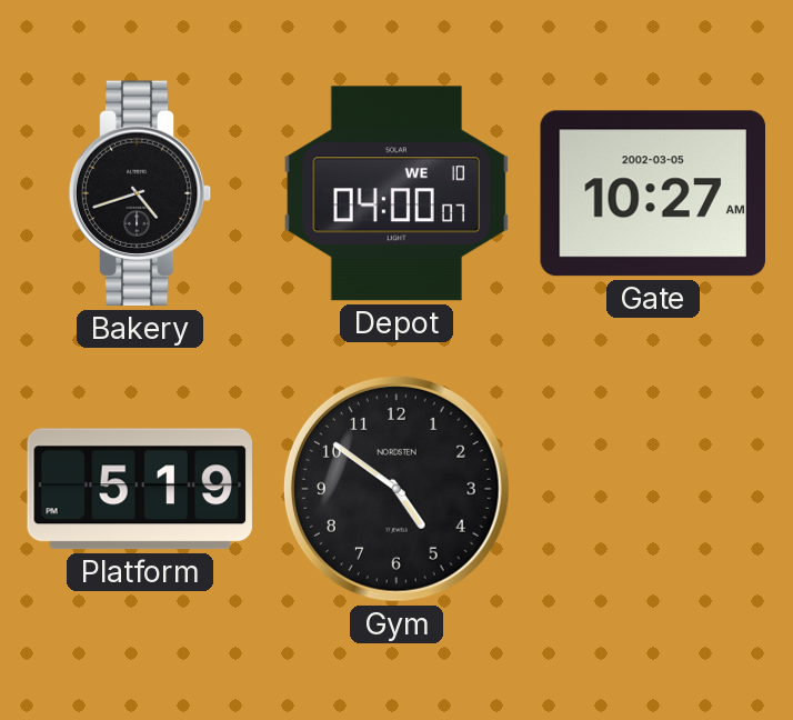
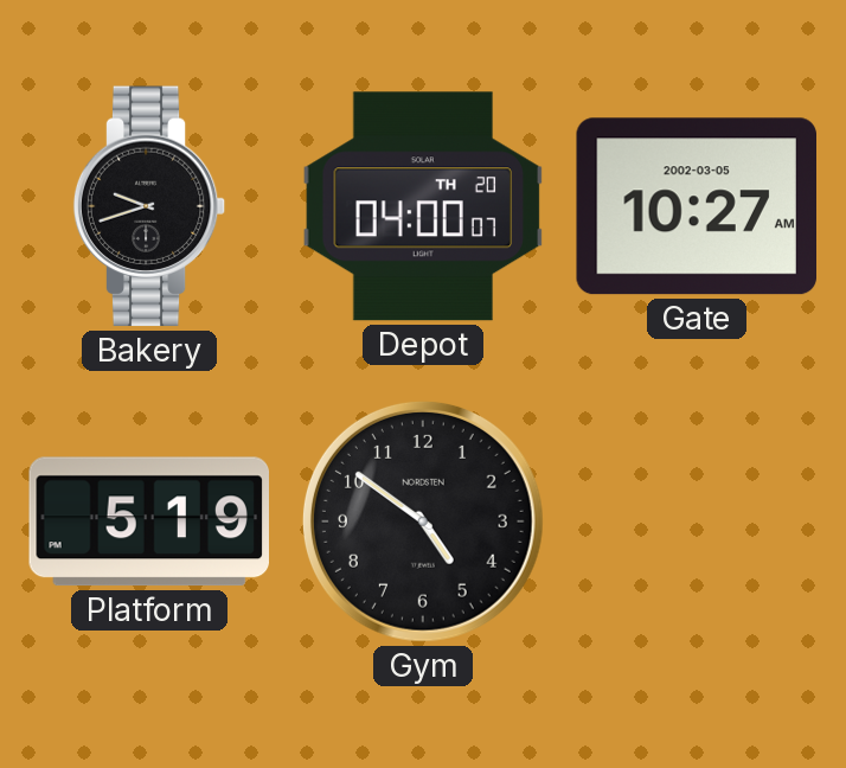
Bakery: 4:42 -> 9:42
Depot date: WE 10 -> TH 20
